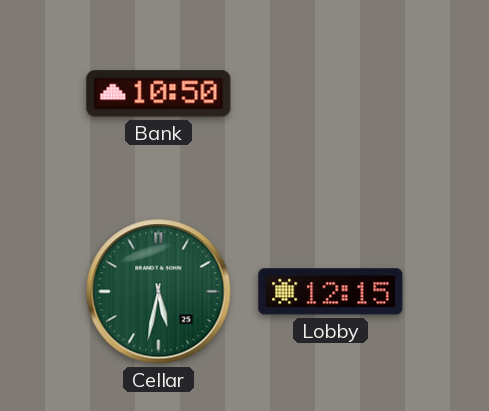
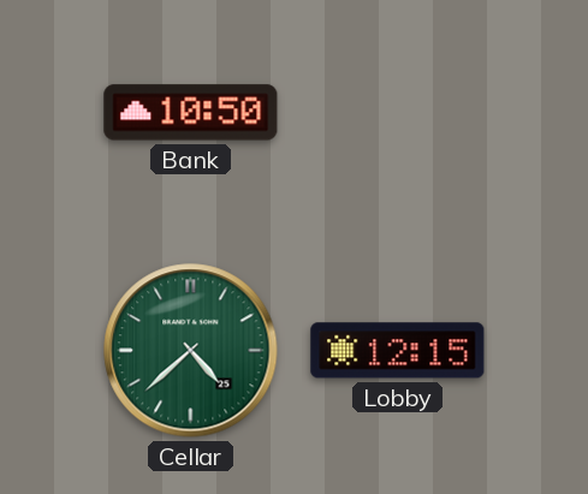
Cellar: 5:32 -> 4:38
